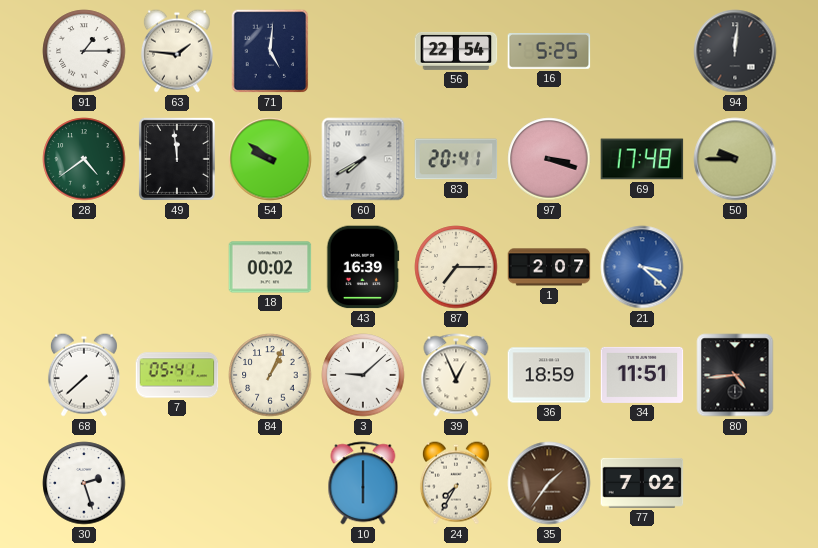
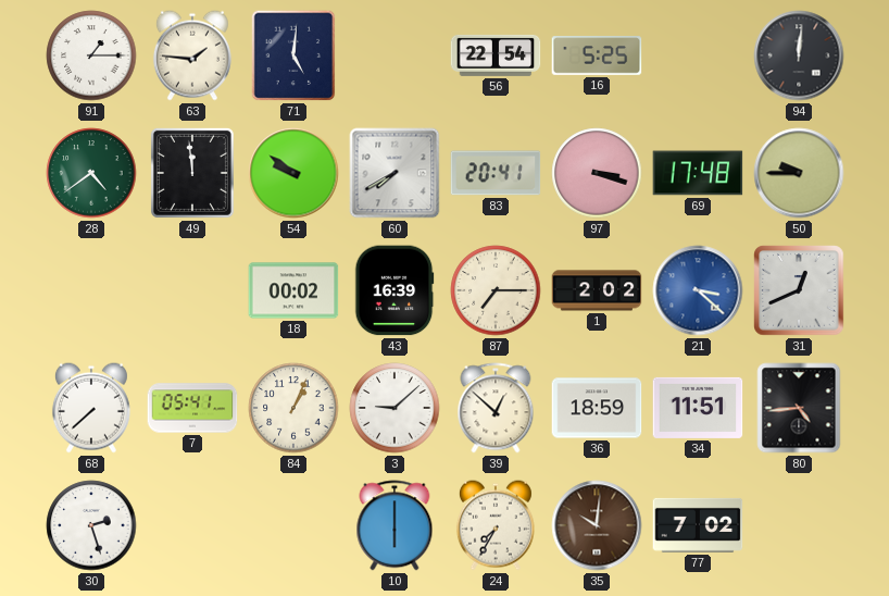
1: 2:07 -> 2:02
31: none -> 12:41
39: 12:56 -> 12:52
35: 1:36 -> 10:01
